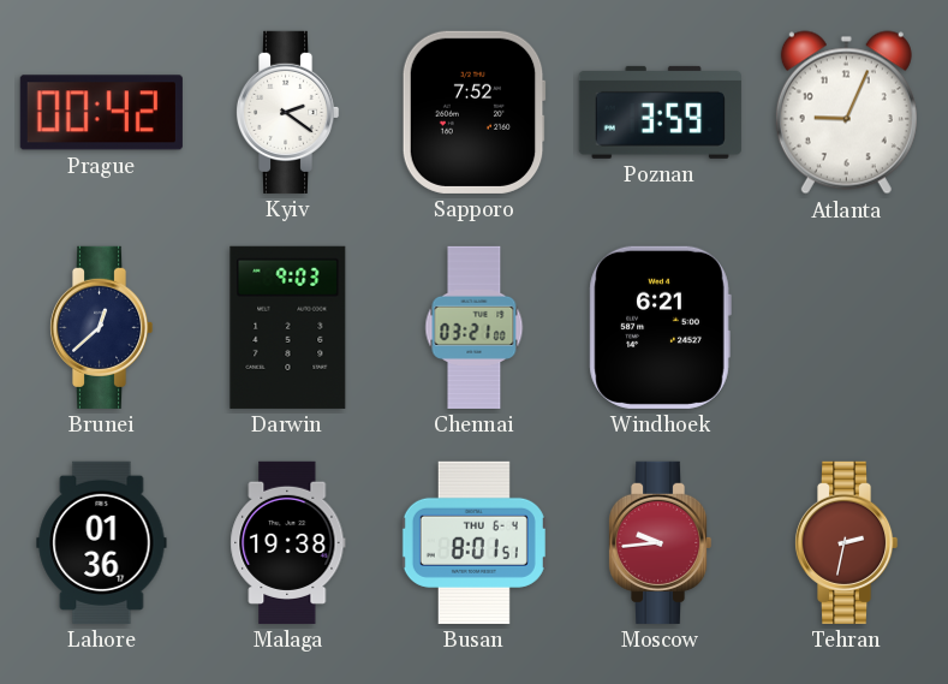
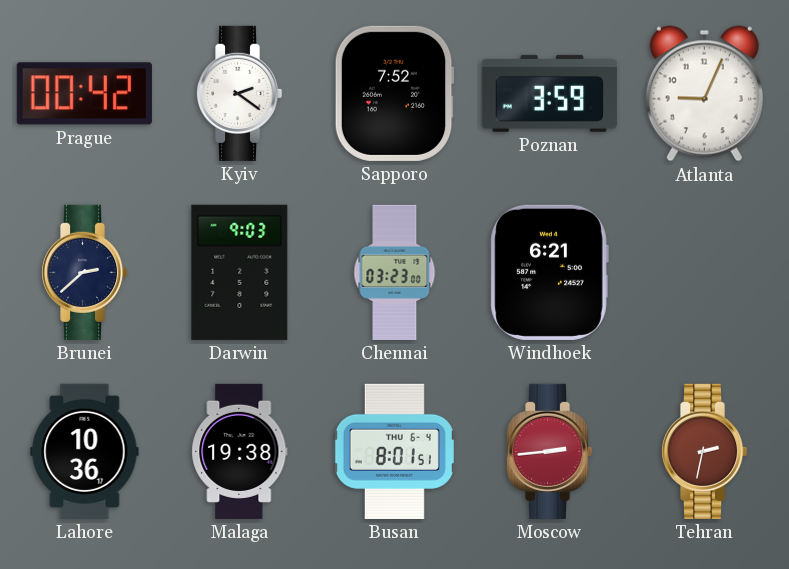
Brunei: 12:38 -> 2:38
Chennai: 03:21 -> 03:23
Lahore: 01:36 -> 10:36
Moscow: 9:44 -> 2:44
